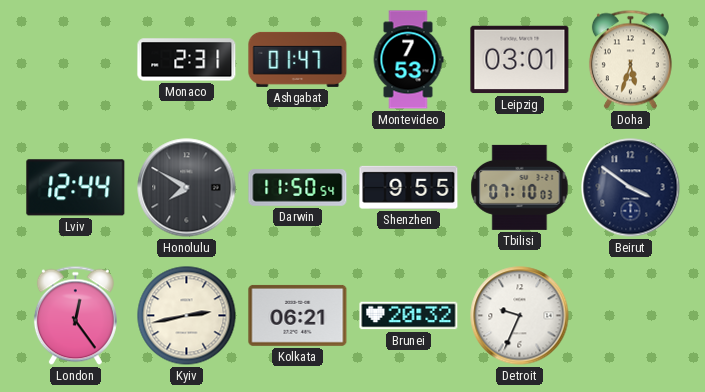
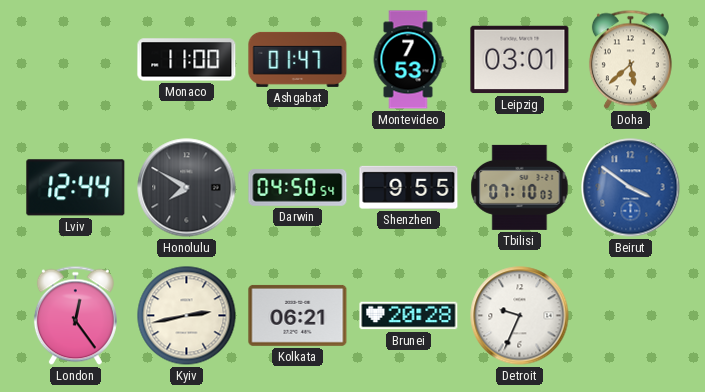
Monaco: 2:31 -> 11:00
Doha: 5:33 -> 5:38
Darwin: 11:50 -> 04:50
Beirut dial: navy -> blue
Brunei: 20:32 -> 20:28
